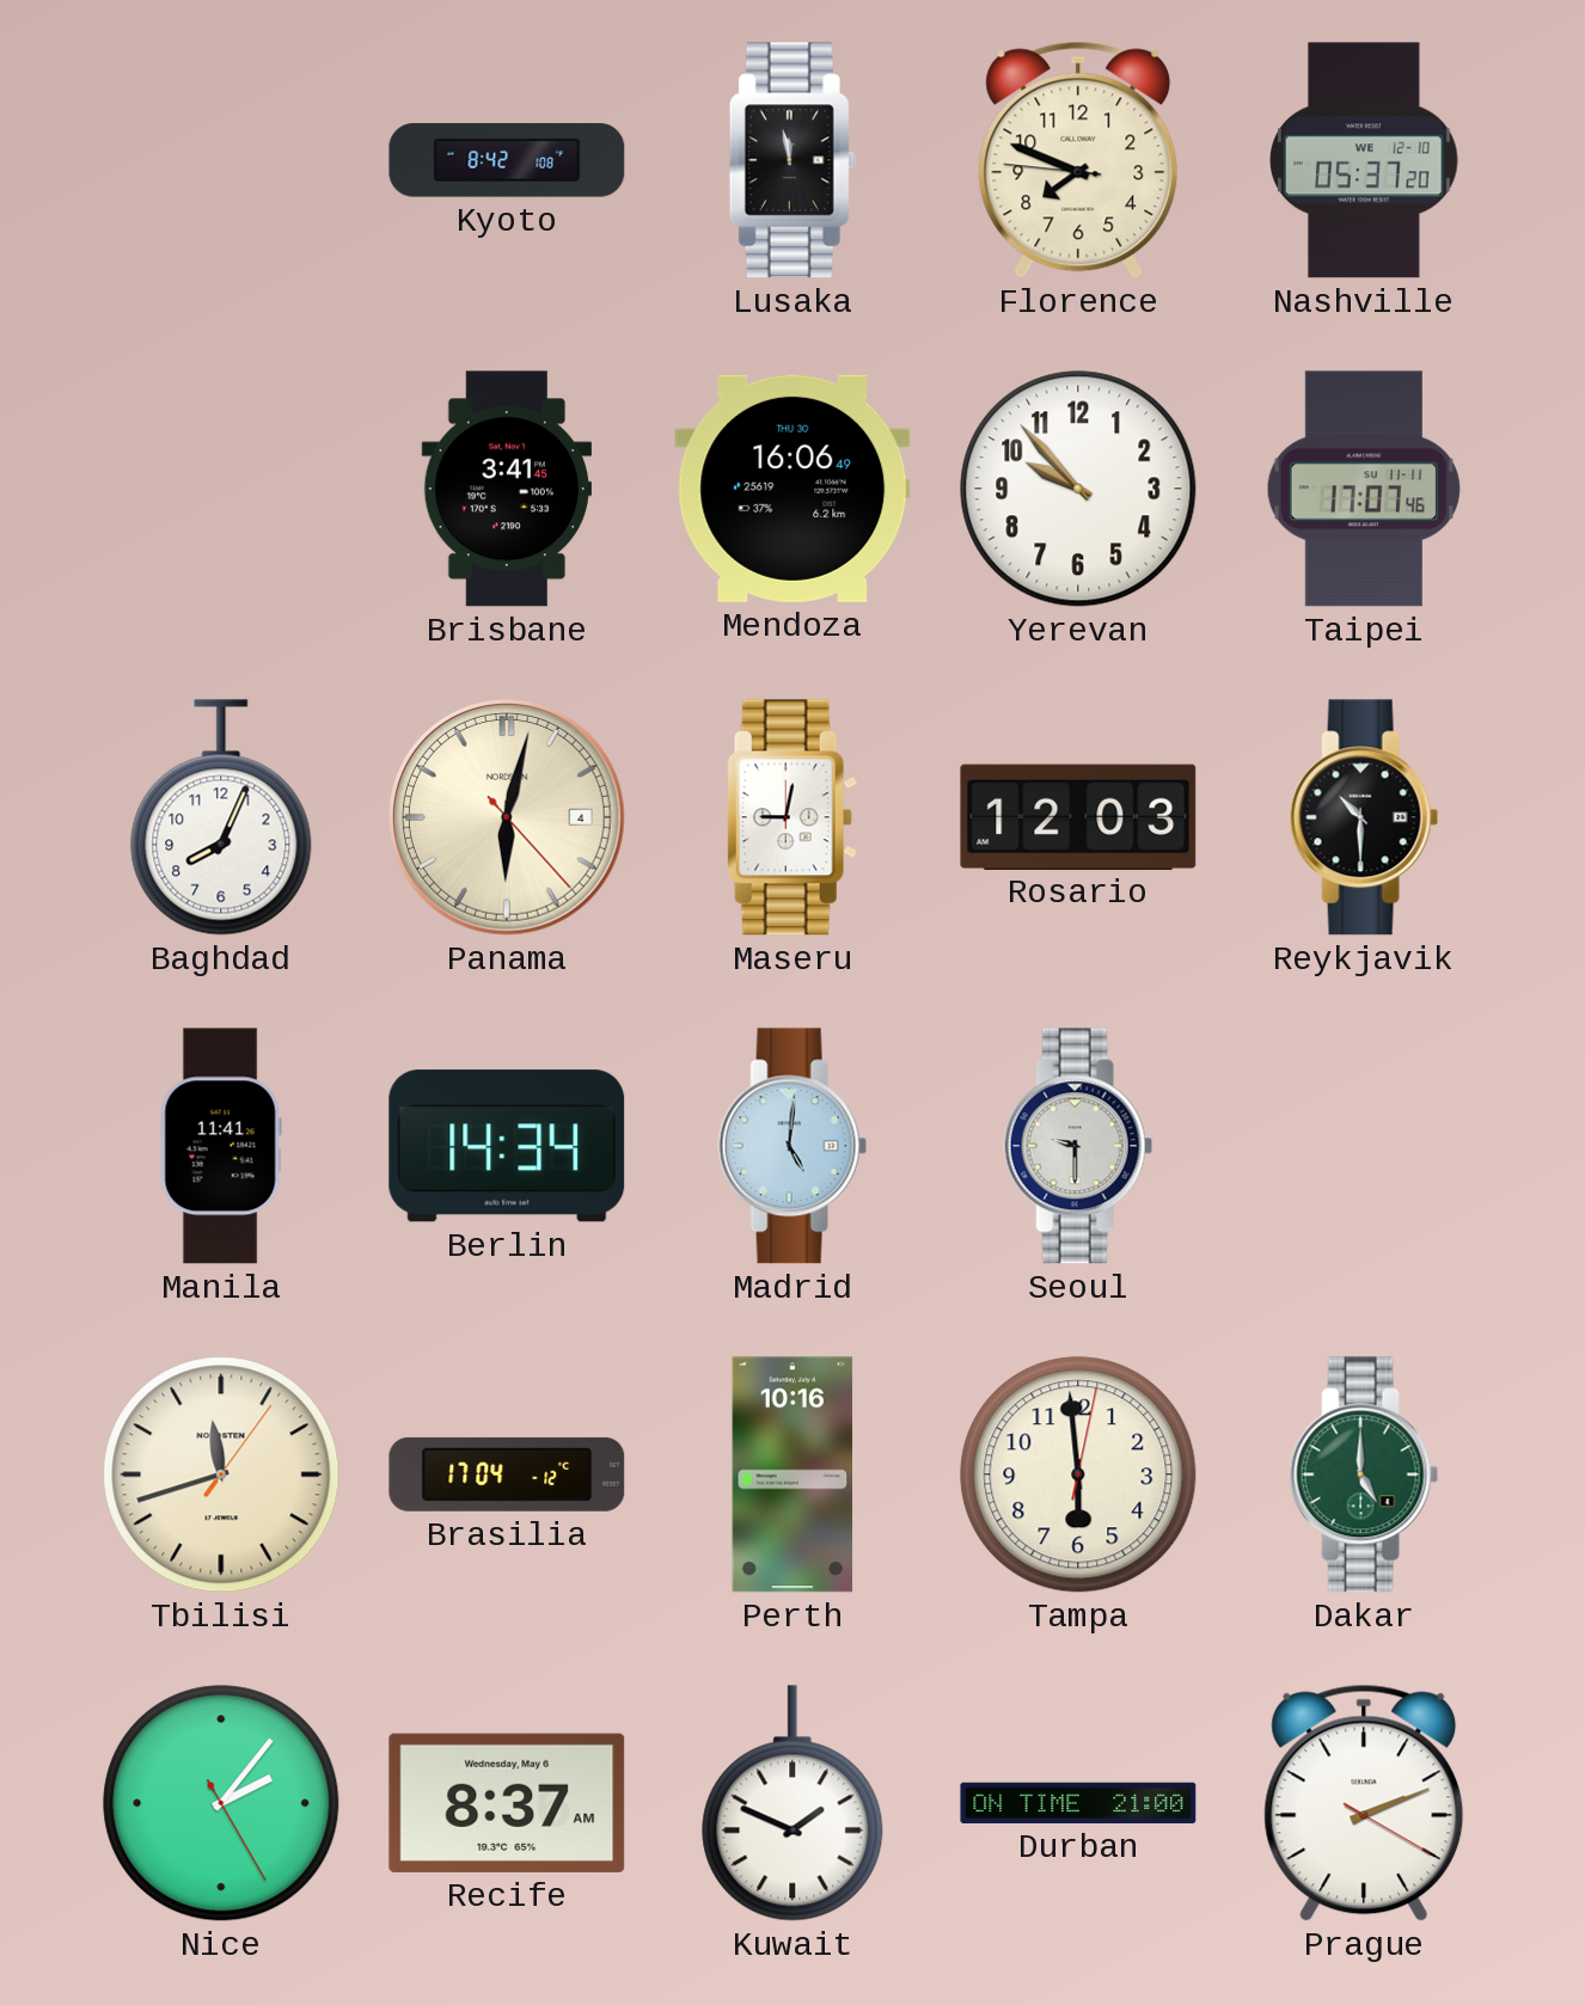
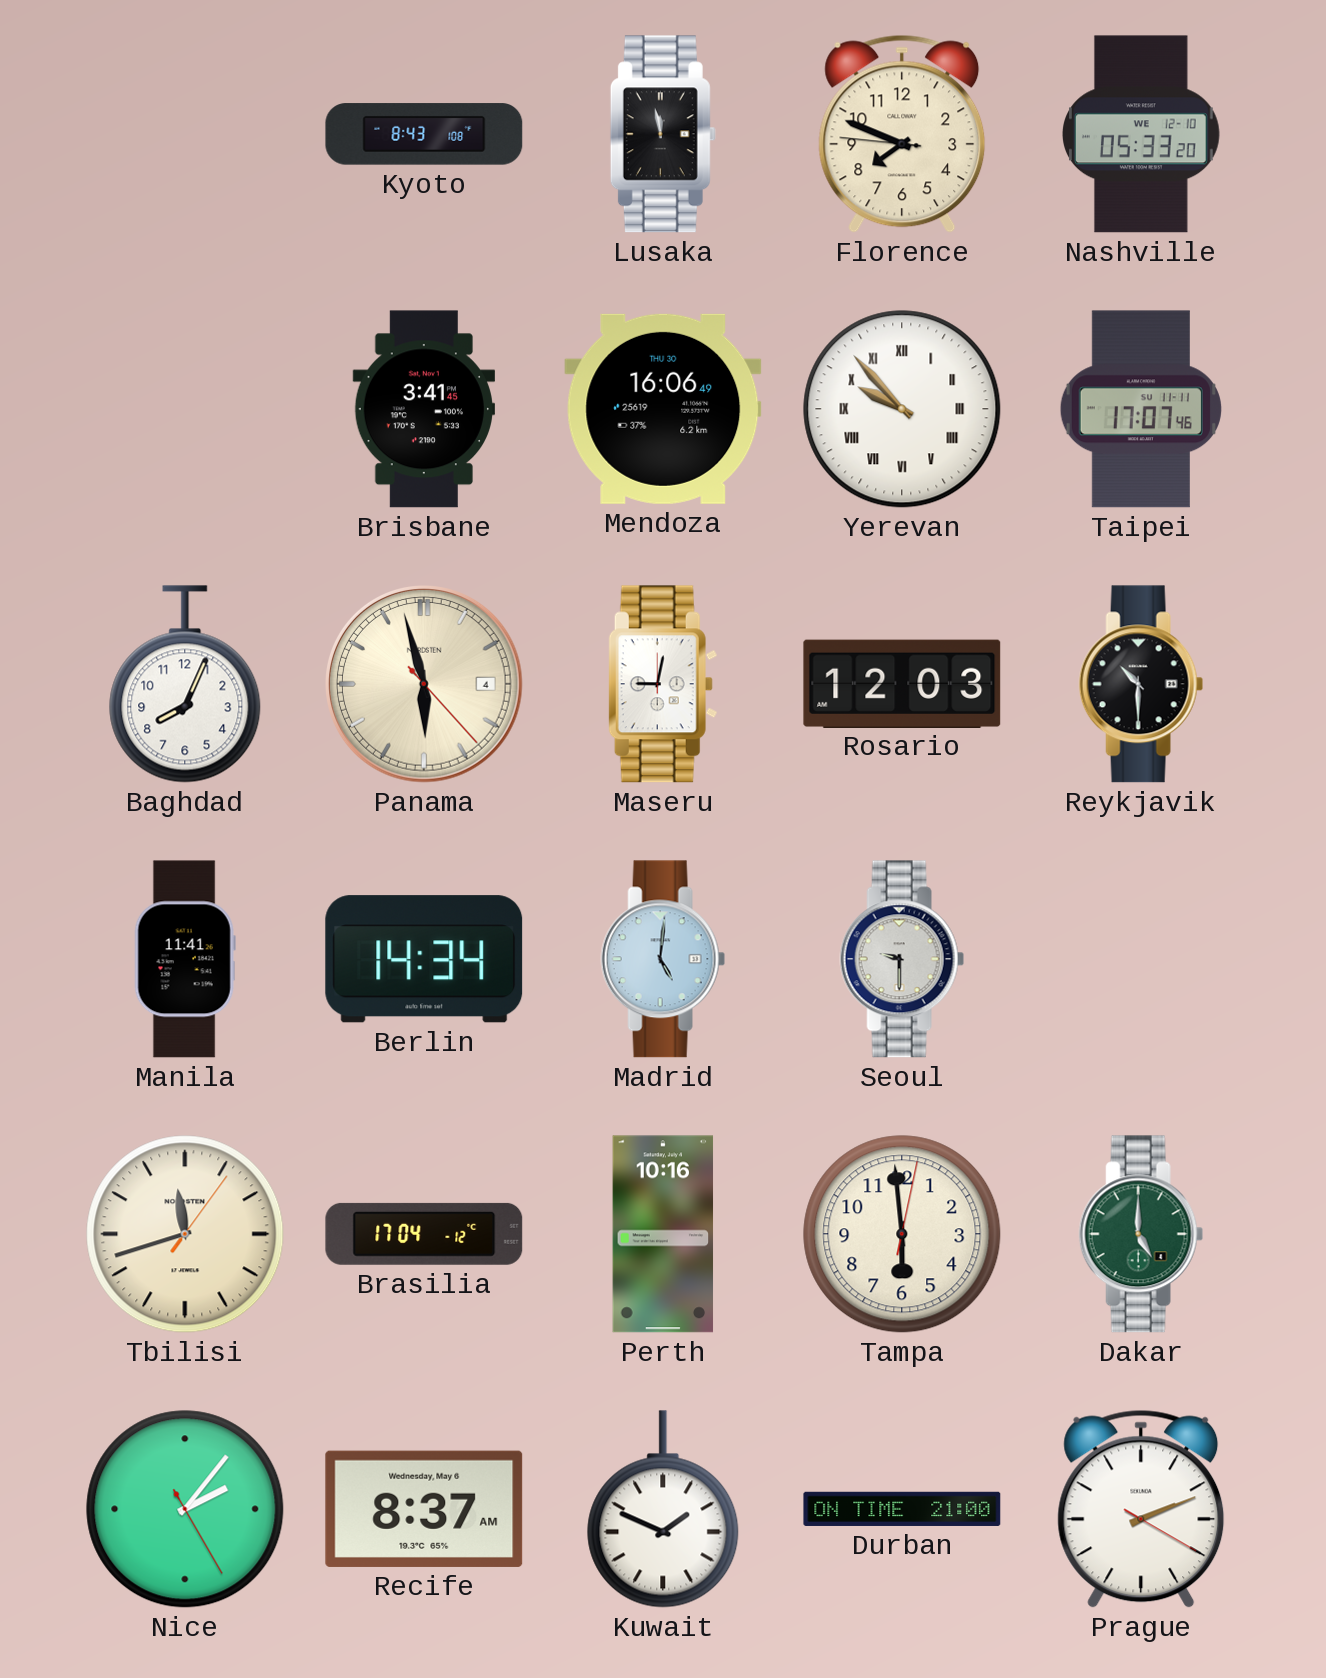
Kyoto: 8:42 -> 8:43
Nashville: 05:37 -> 05:33
Yerevan numerals: Arabic -> Roman
Panama: 6:02 -> 5:57
